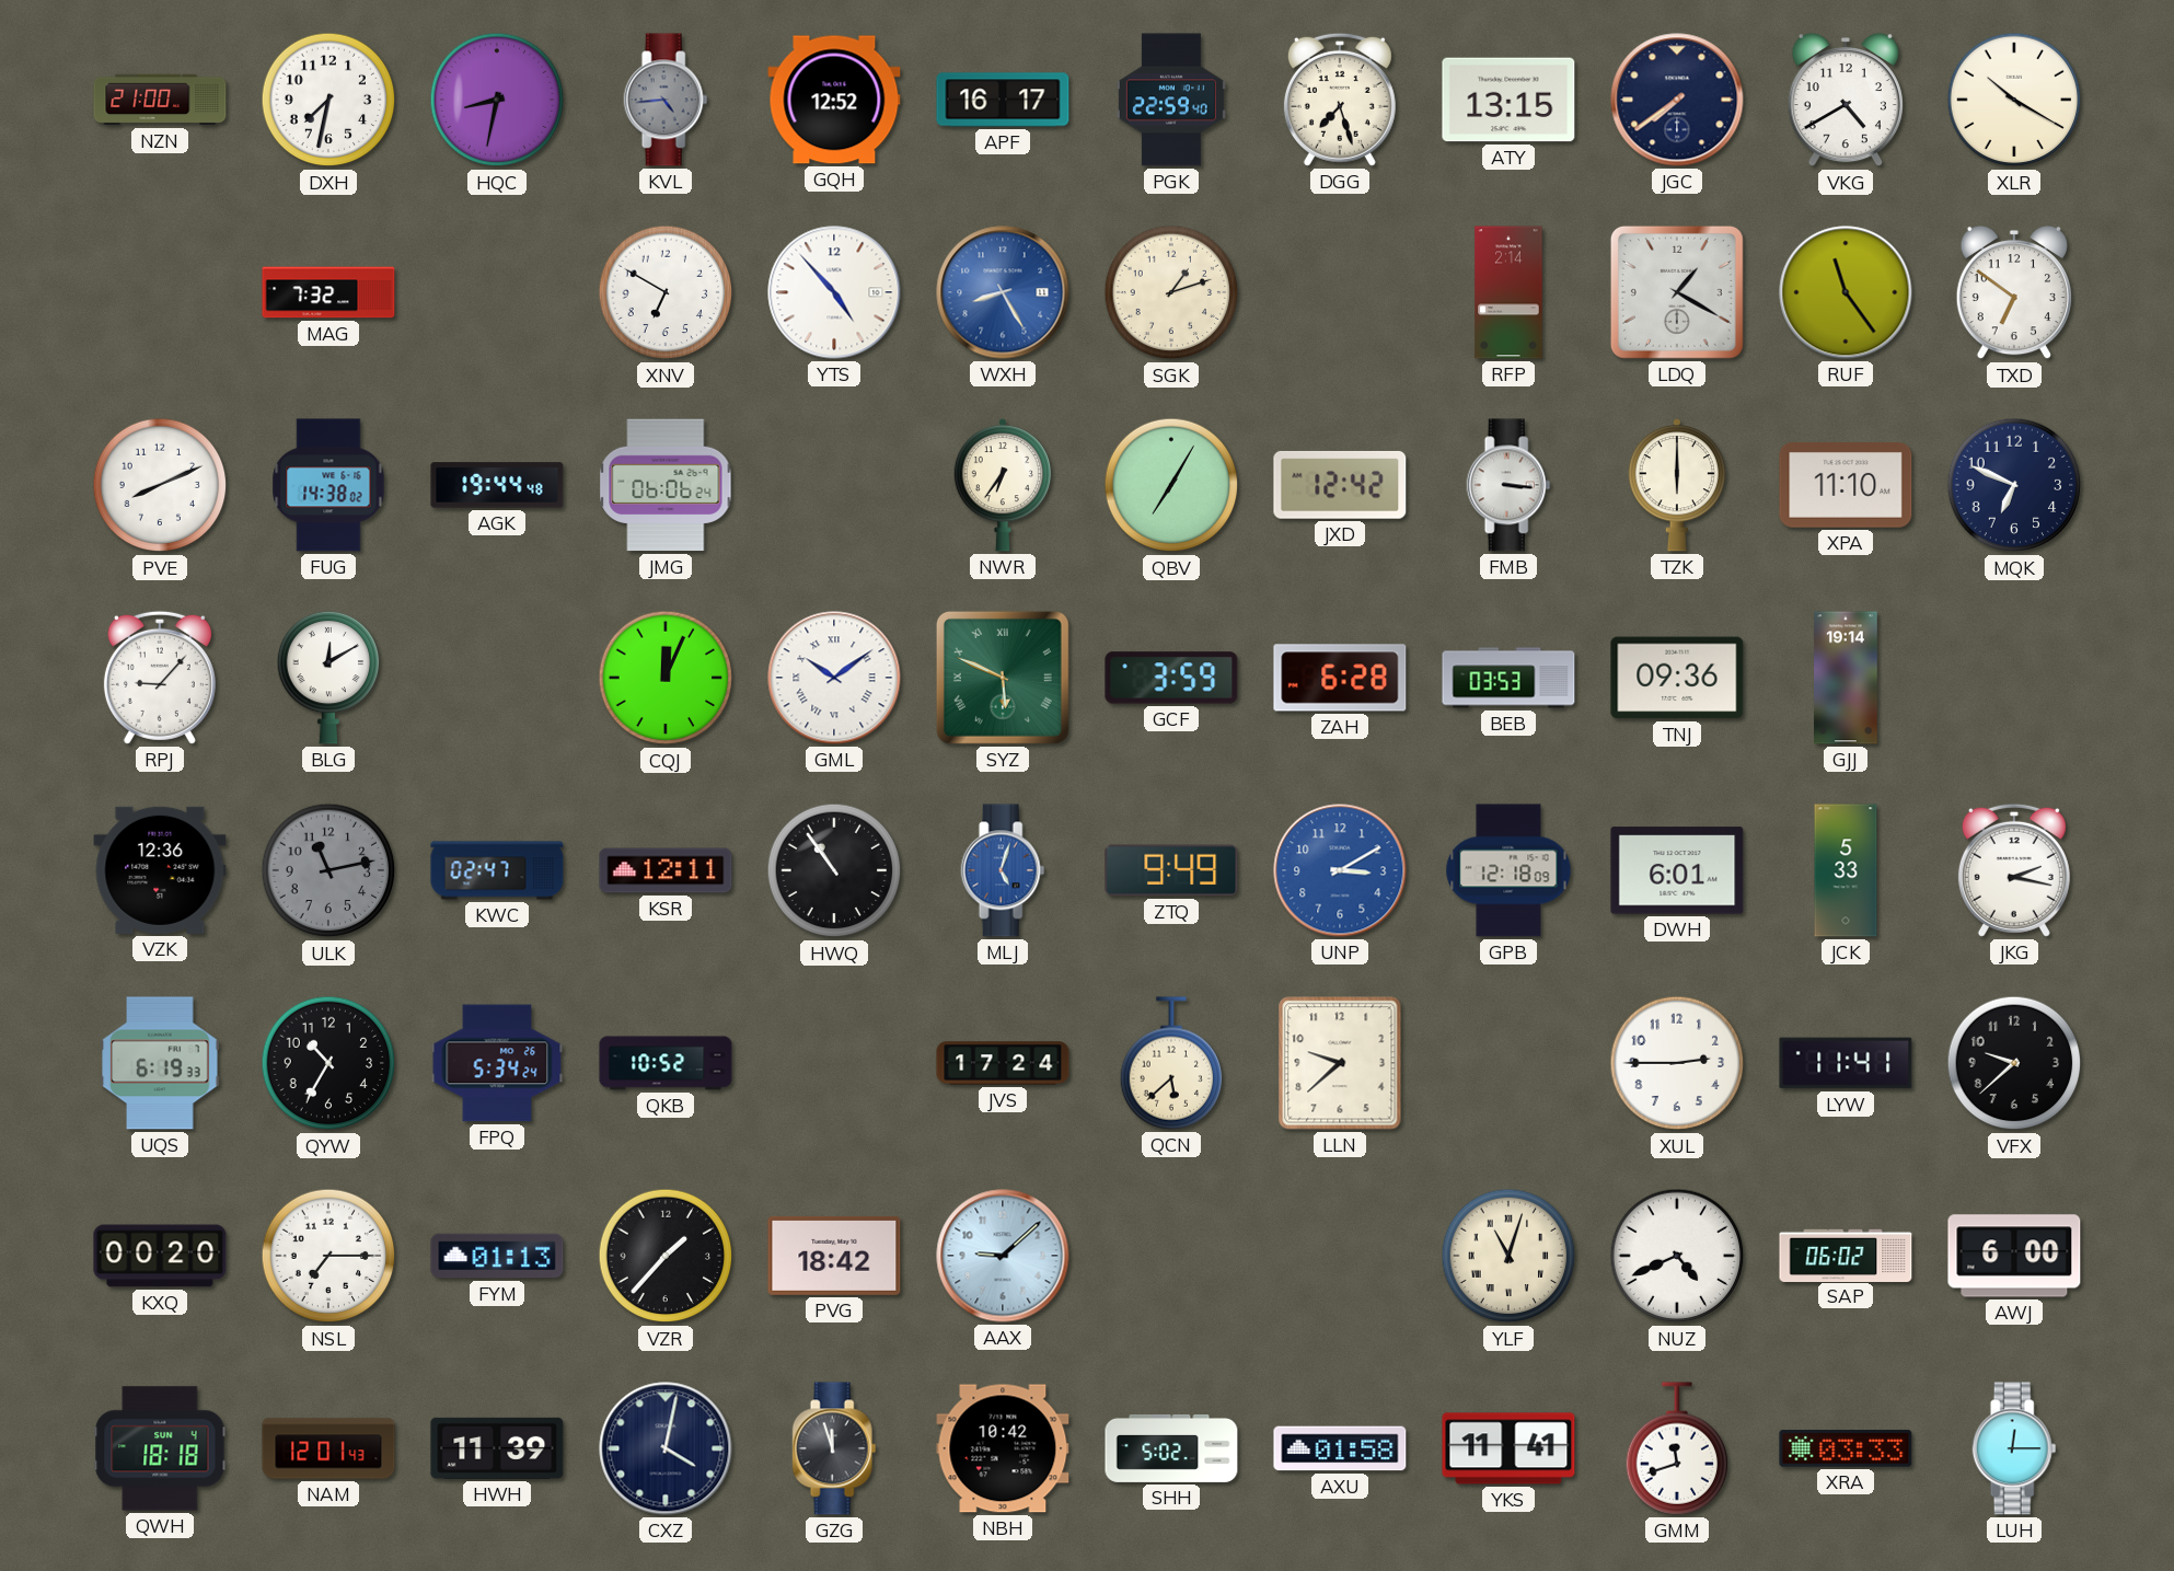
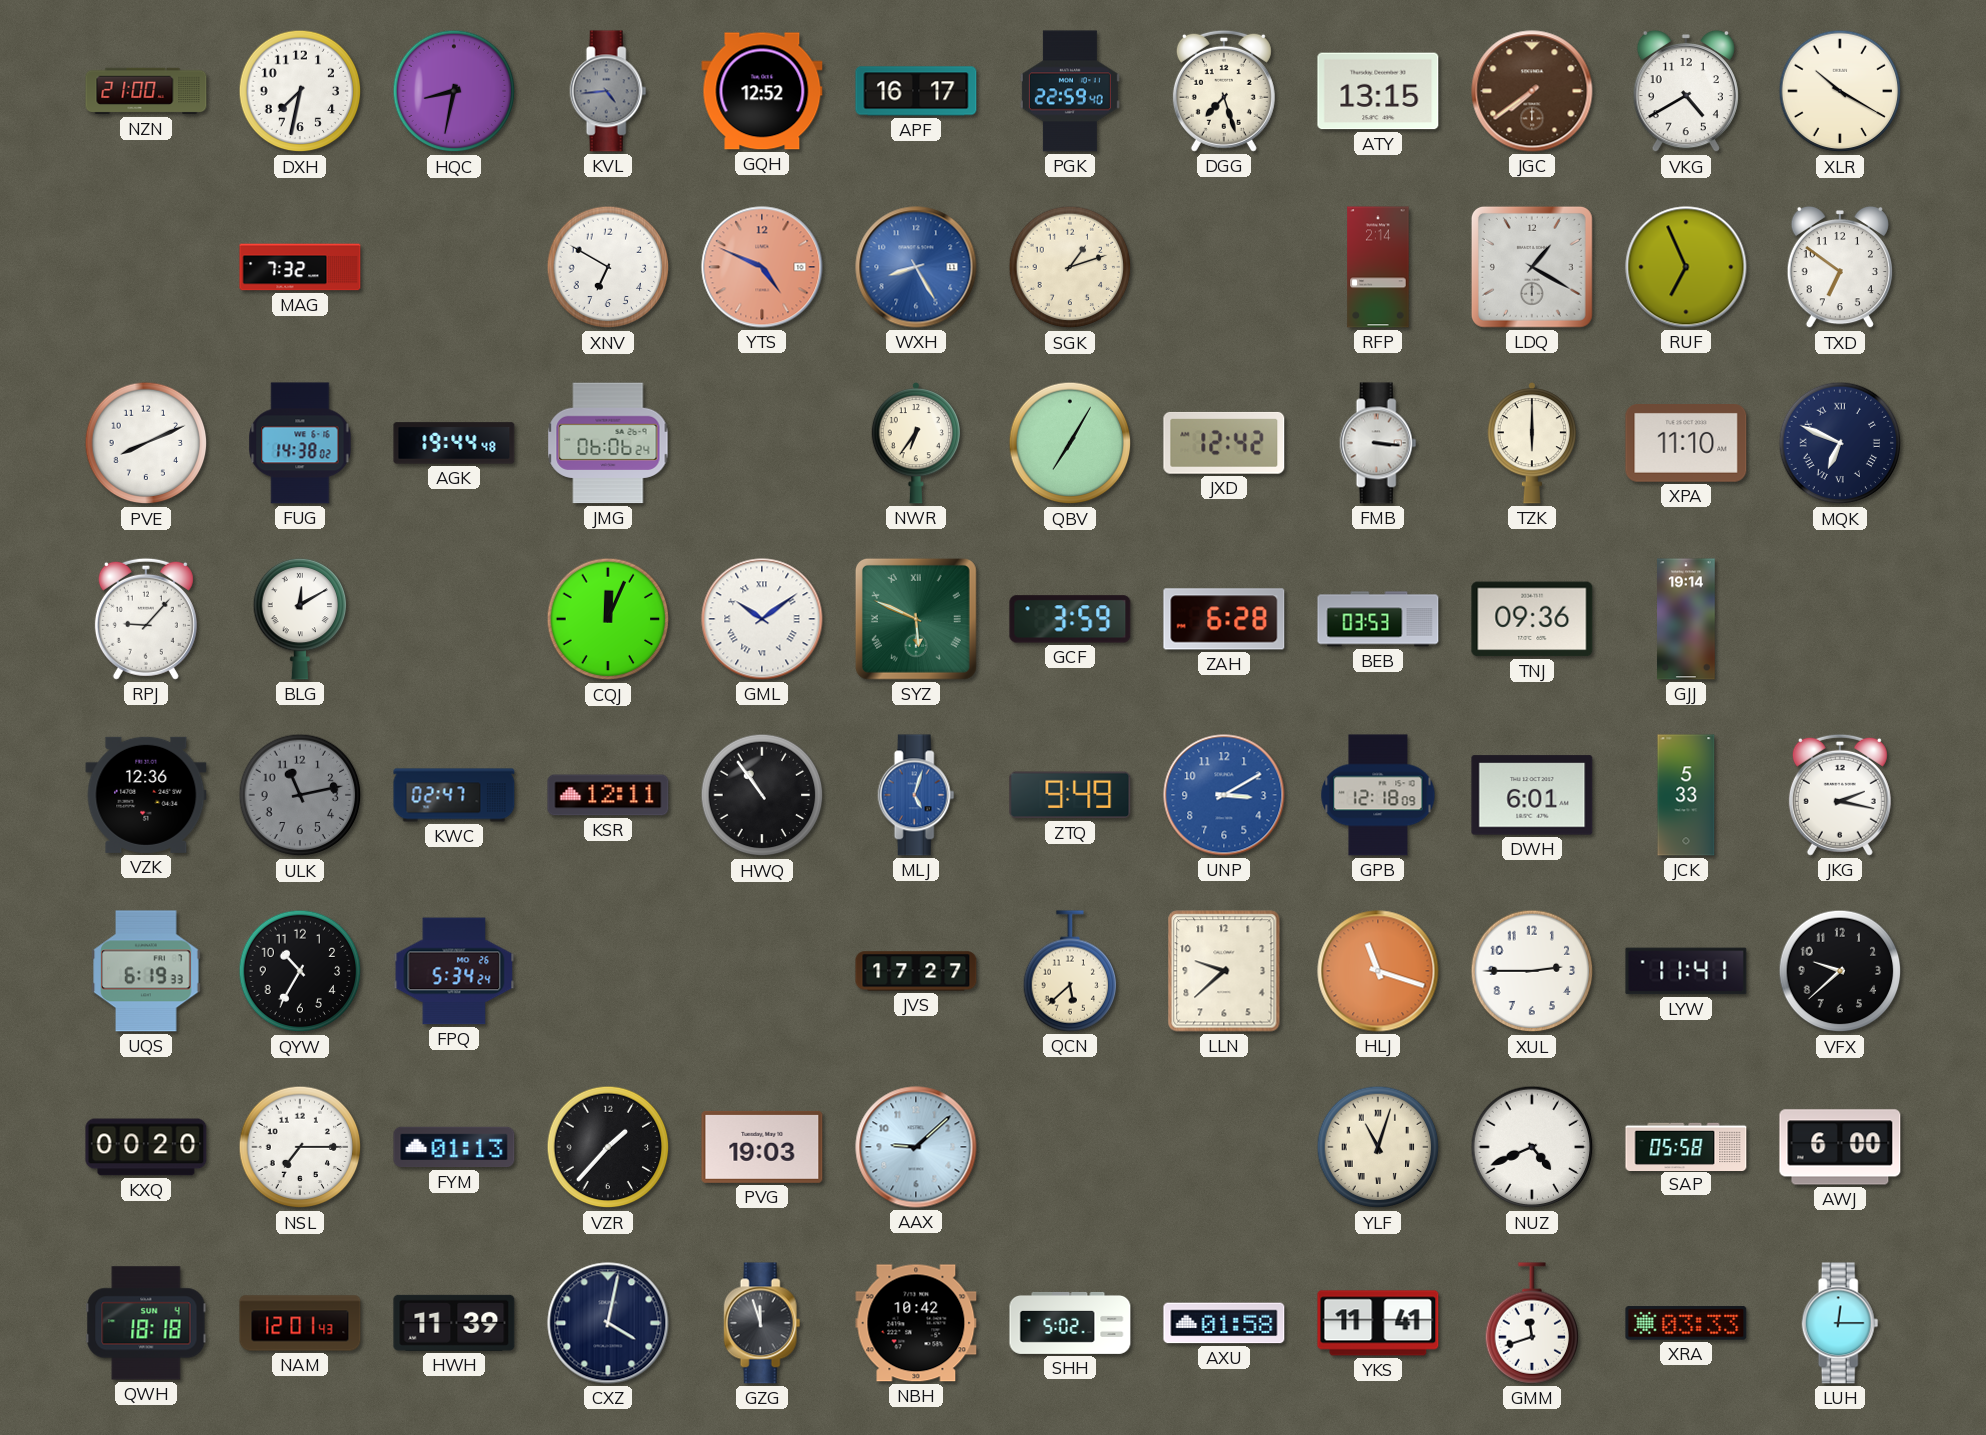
JGC dial: navy -> brown
YTS: 4:53 -> 4:49
YTS dial: white -> salmon
RUF: 11:24 -> 6:56
MQK numerals: Arabic -> Roman
QKB: 10:52 -> none
JVS: 17:24 -> 17:27
HLJ: none -> 11:18
PVG: 18:42 -> 19:03
SAP: 06:02 -> 05:58
